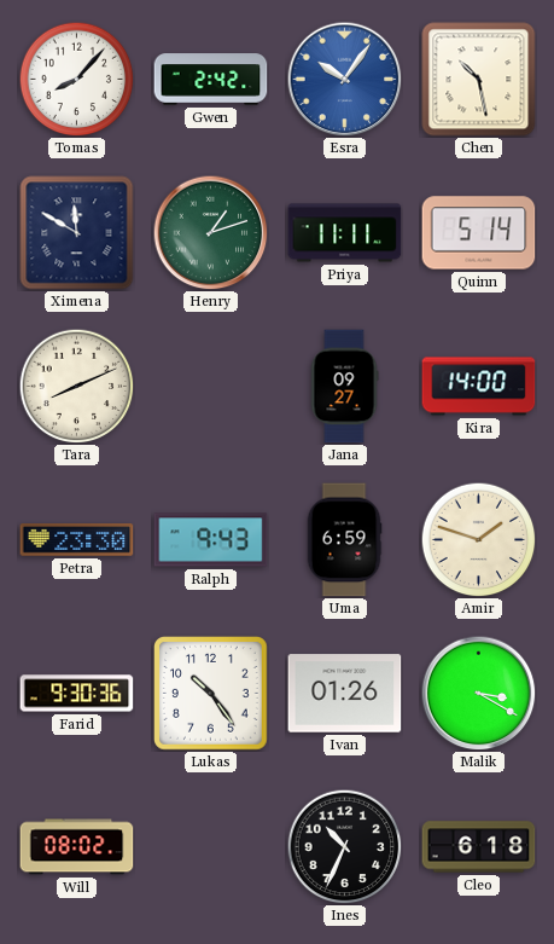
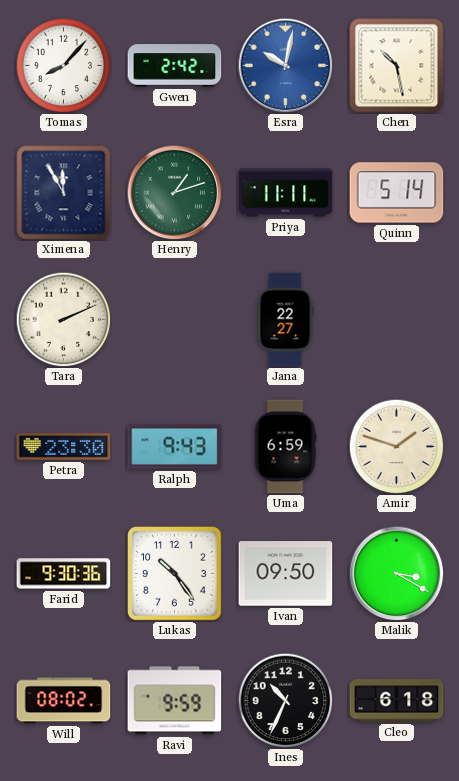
Esra: 10:06 -> 10:02
Ximena: 11:50 -> 11:55
Tara: 8:11 -> 2:11
Jana: 09:27 -> 22:27
Kira: 14:00 -> none
Ivan: 01:26 -> 09:50
Ravi: none -> 9:59
